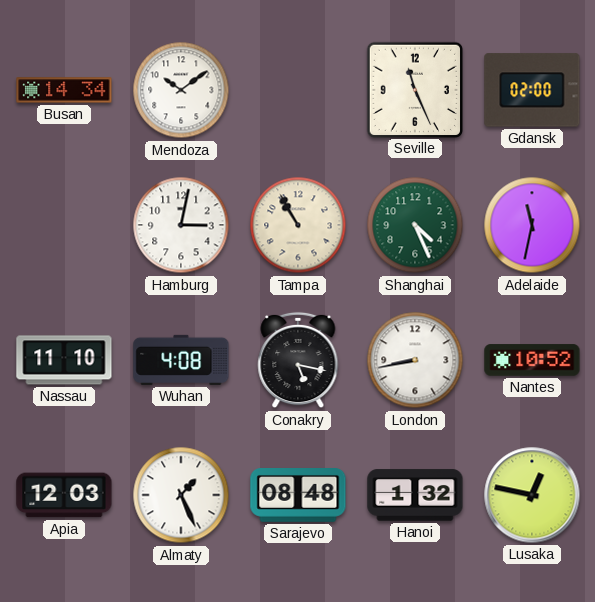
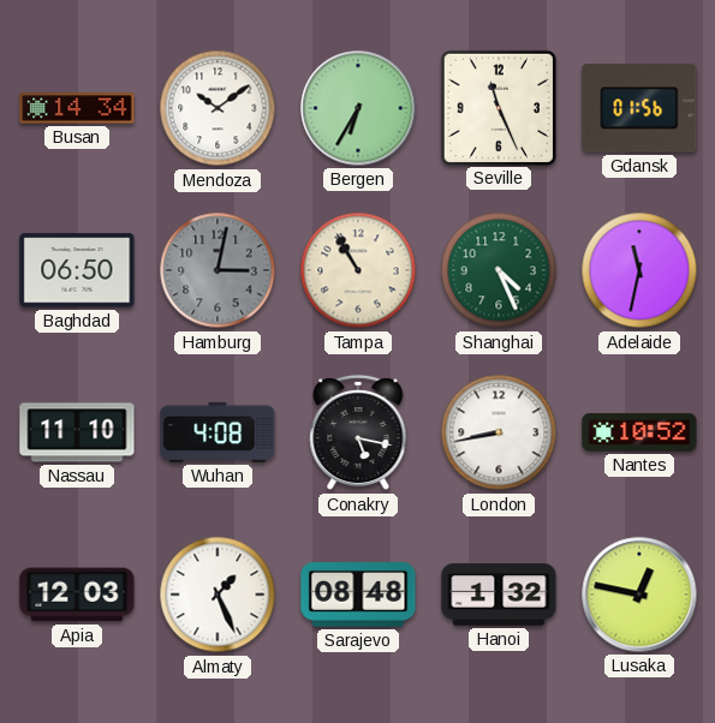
Bergen: none -> 6:35
Gdansk: 02:00 -> 01:56
Baghdad: none -> 06:50
Hamburg dial: white -> grey
